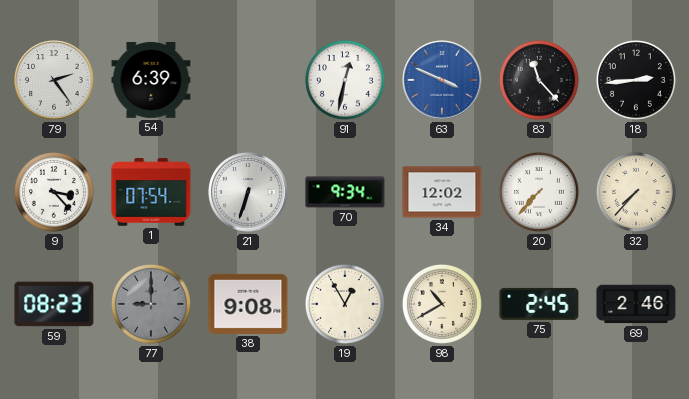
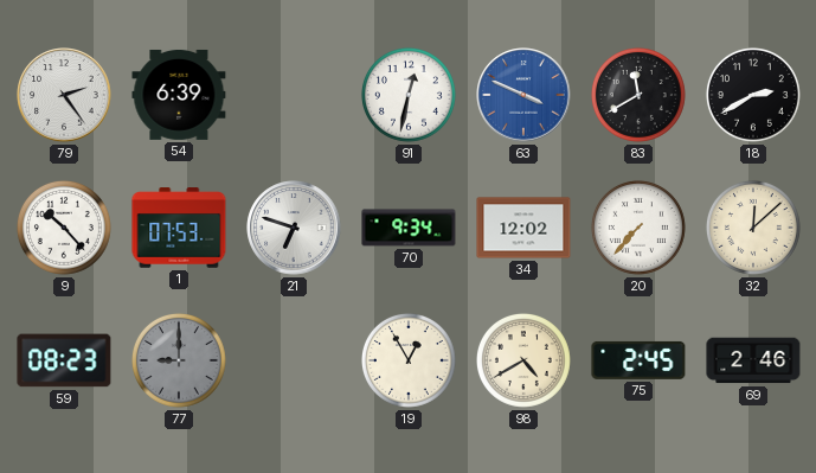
83: 11:23 -> 11:40
18: 2:44 -> 2:40
9: 3:23 -> 10:23
1: 07:54 -> 07:53
21: 6:33 -> 6:48
32: 7:37 -> 12:08
38: 9:08 -> none
98: 10:40 -> 4:40
